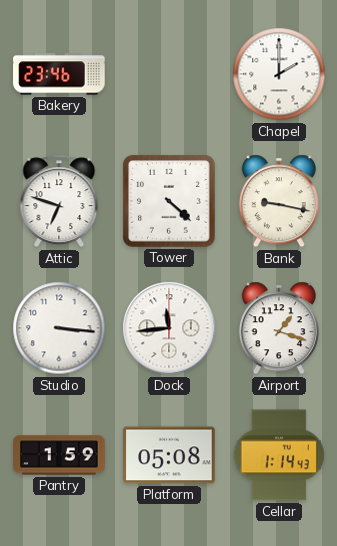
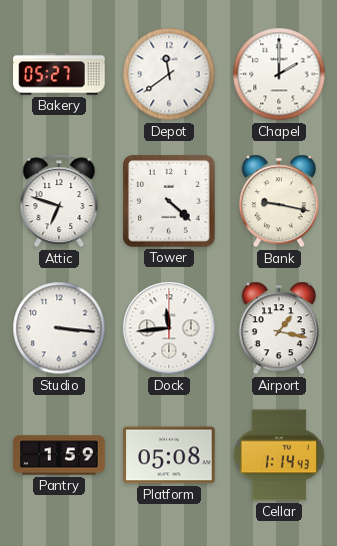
Bakery: 23:46 -> 05:27
Depot: none -> 11:39
Airport: 1:18 -> 1:17
